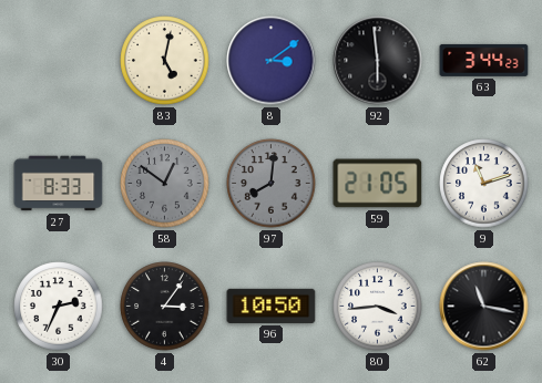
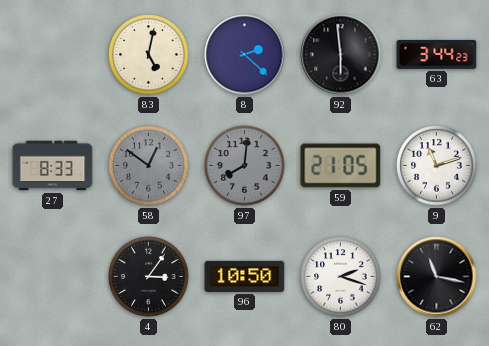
8: 3:09 -> 2:22
30: 2:34 -> none
80: 3:44 -> 2:18
